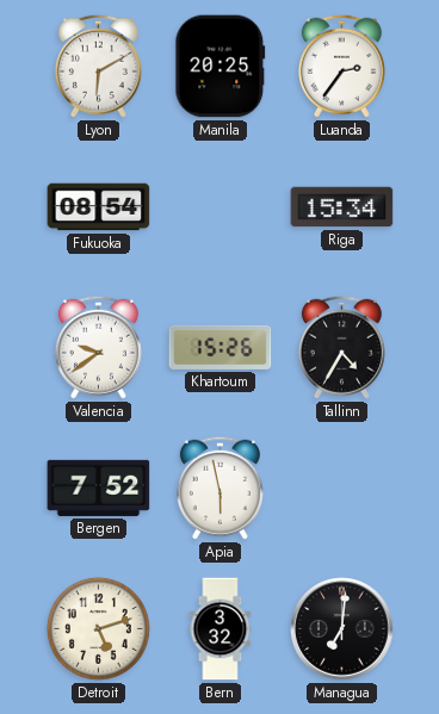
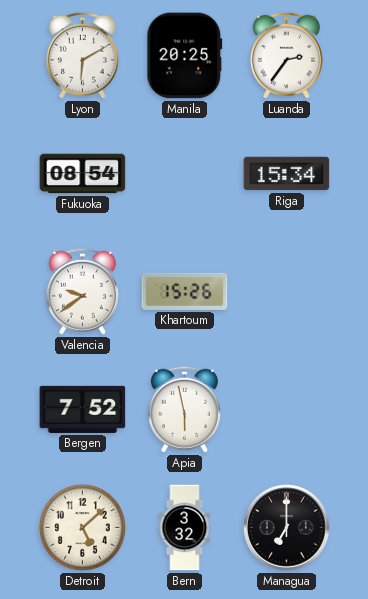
Tallinn: 4:35 -> none
Detroit: 5:12 -> 5:08
Managua: 7:01 -> 7:00
